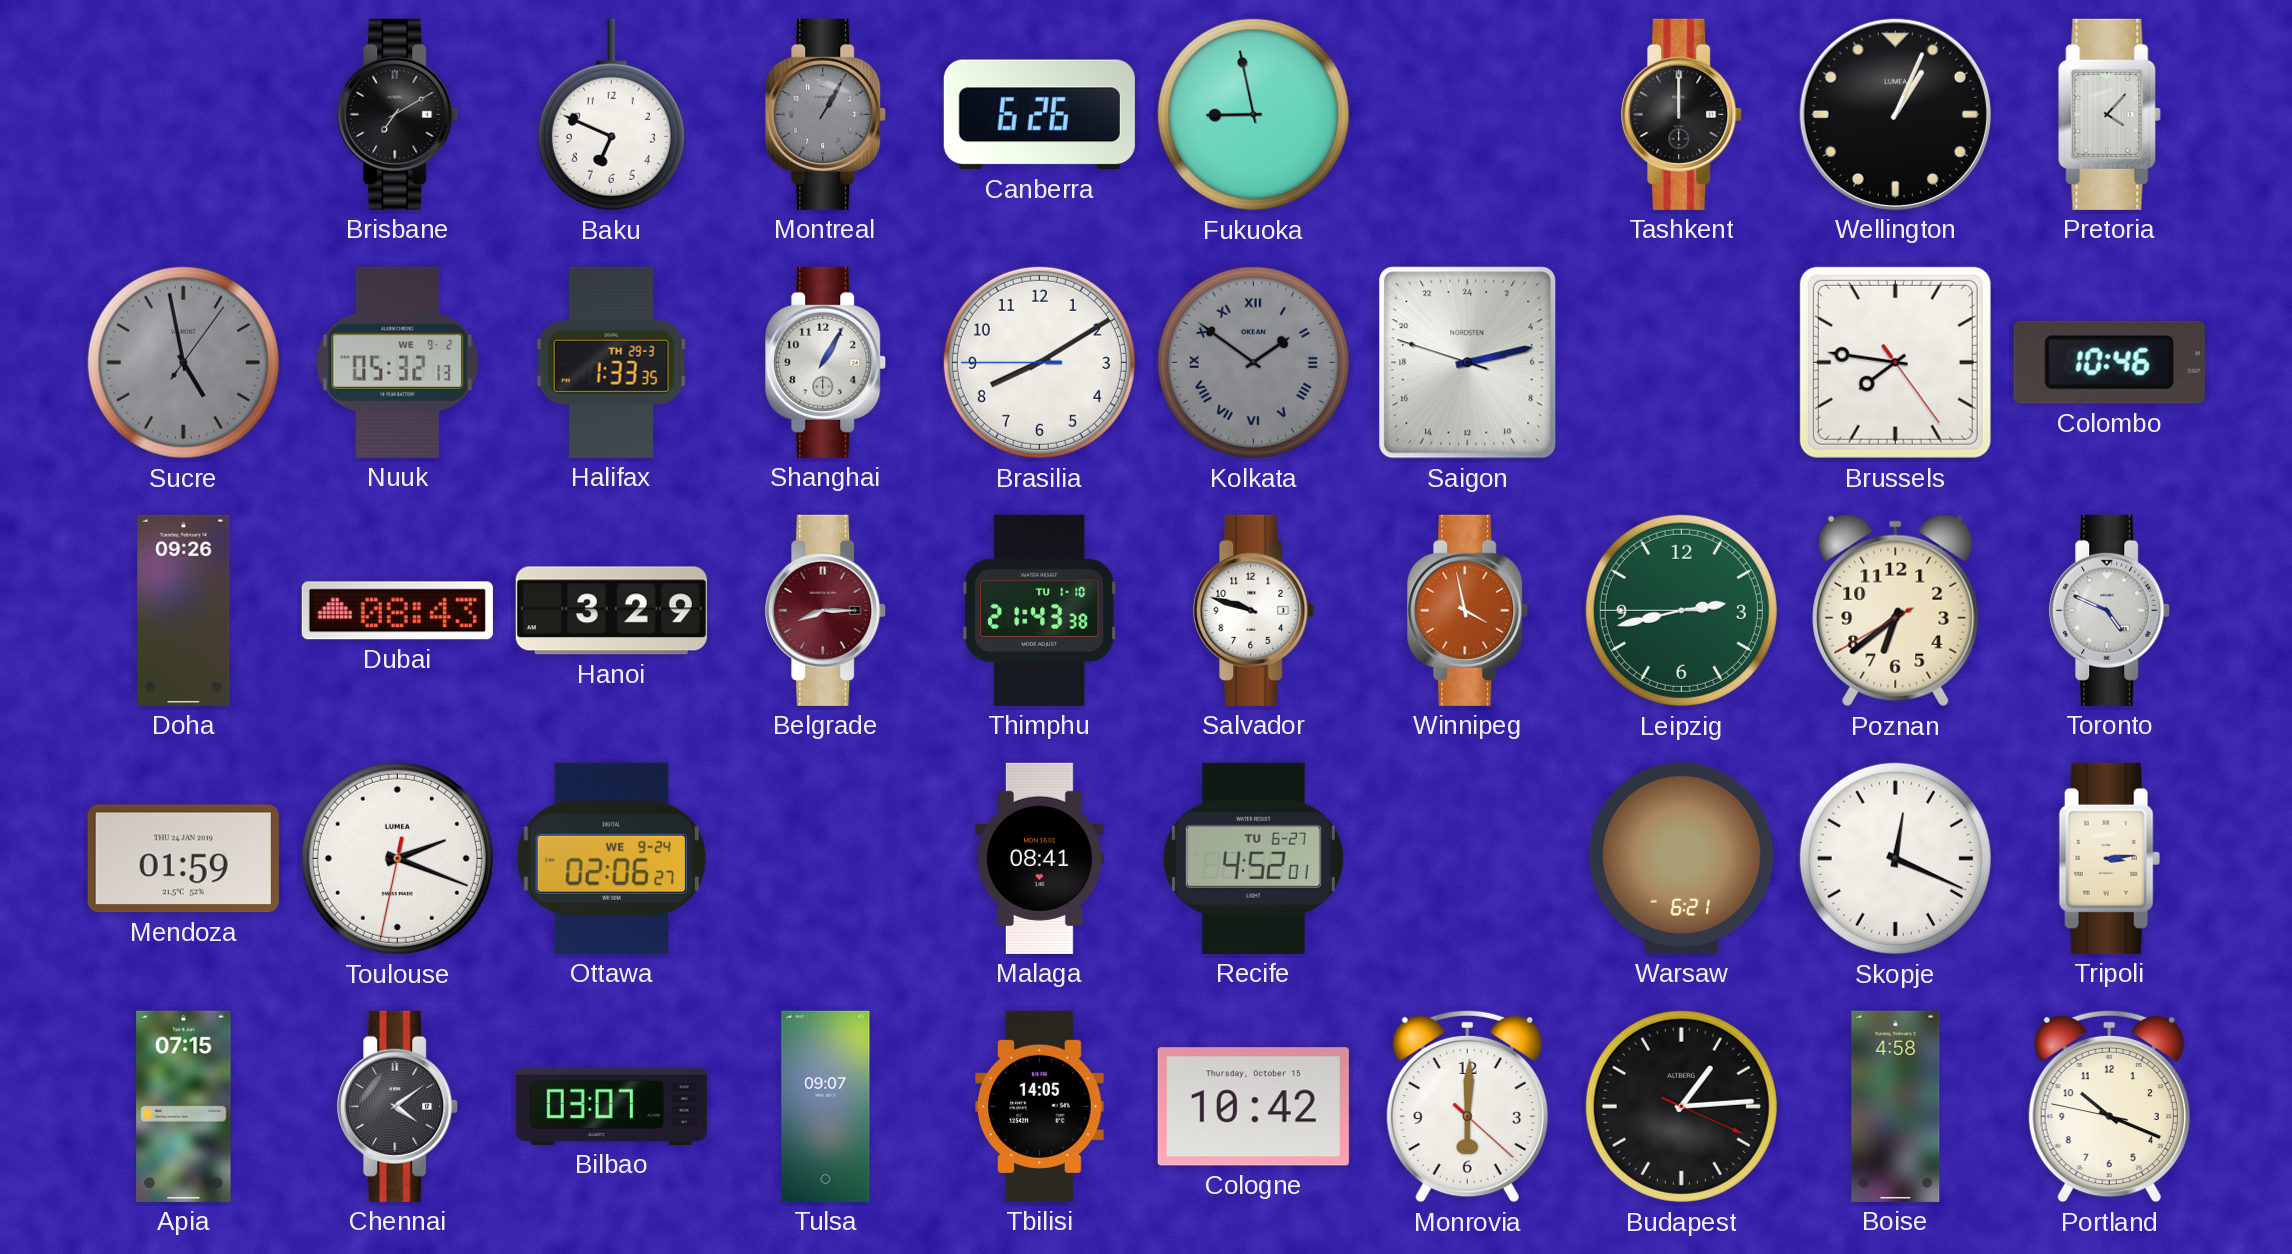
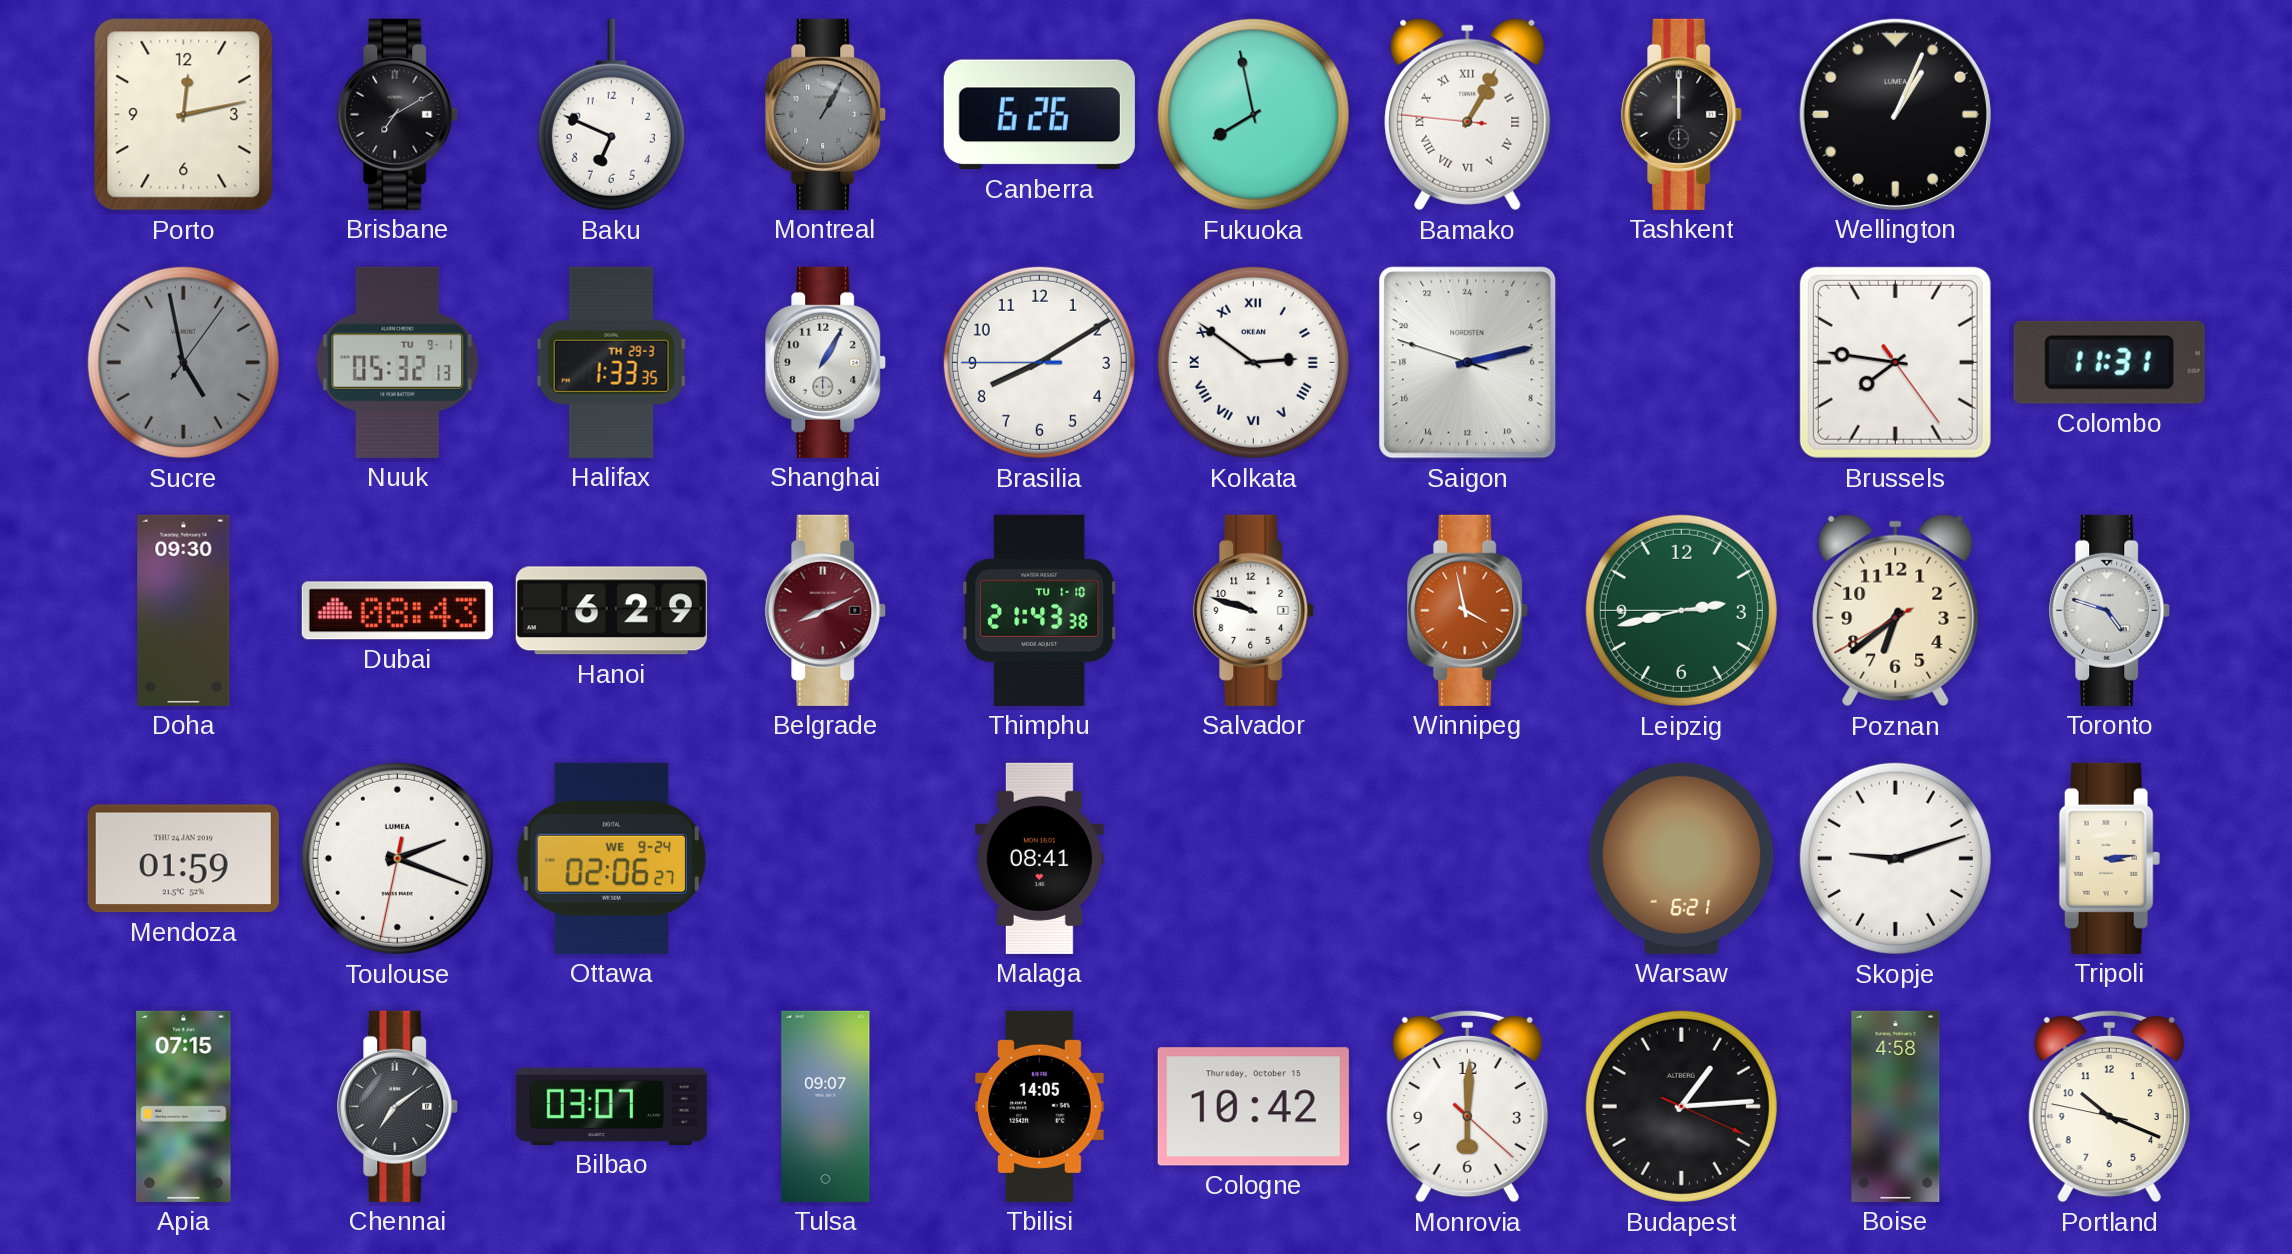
Porto: none -> 12:13
Fukuoka: 8:58 -> 7:58
Bamako: none -> 1:04
Pretoria: 4:07 -> none
Nuuk date: WE 9-2 -> TU 9-1
Kolkata: 1:51 -> 2:51
Kolkata dial: grey -> white
Colombo: 10:46 -> 11:31
Doha: 09:26 -> 09:30
Hanoi: 3:29 -> 6:29
Belgrade: 8:15 -> 8:11
Toronto: 4:49 -> 4:48
Recife: 4:52 -> none
Skopje: 12:19 -> 9:12
Chennai: 4:09 -> 7:09
